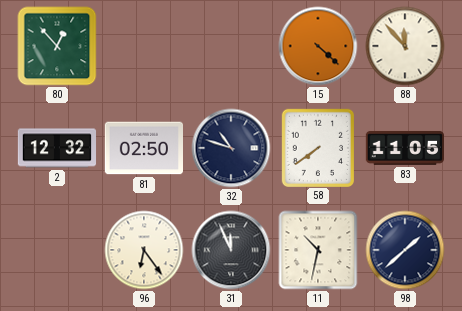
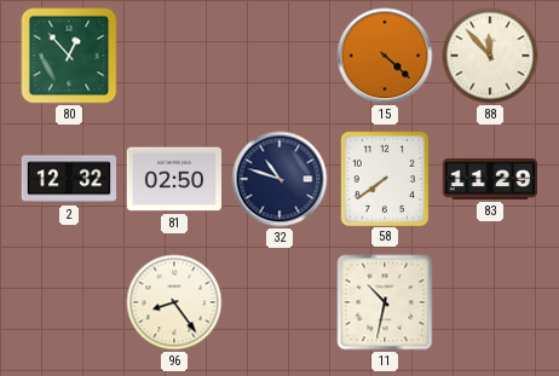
83: 11:05 -> 11:29
96: 6:24 -> 8:24
31: 11:56 -> none
98: 1:38 -> none
